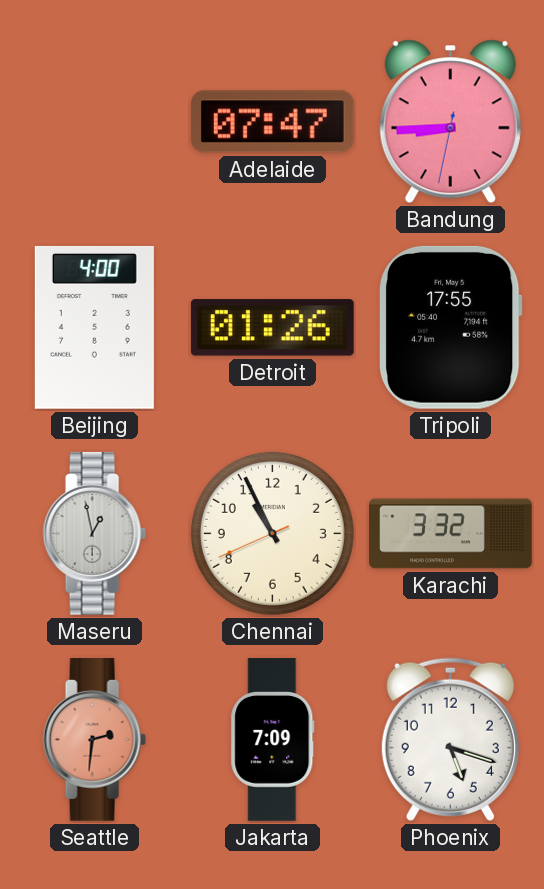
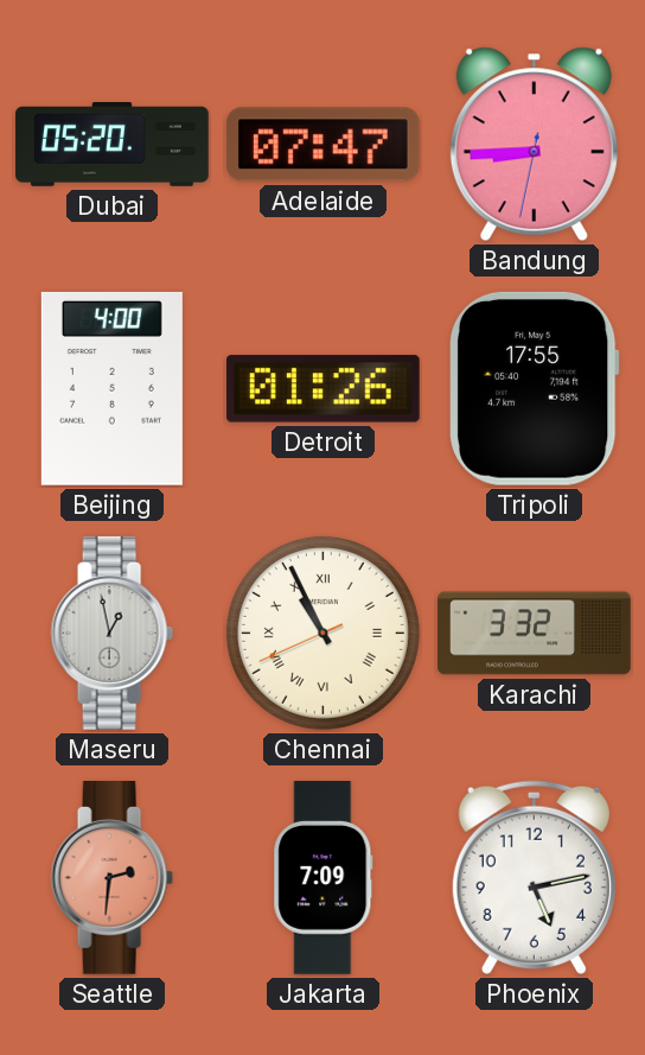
Dubai: none -> 05:20
Chennai numerals: Arabic -> Roman
Phoenix: 5:18 -> 5:13
